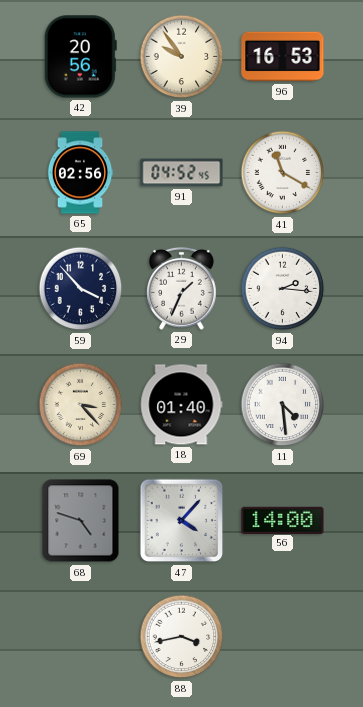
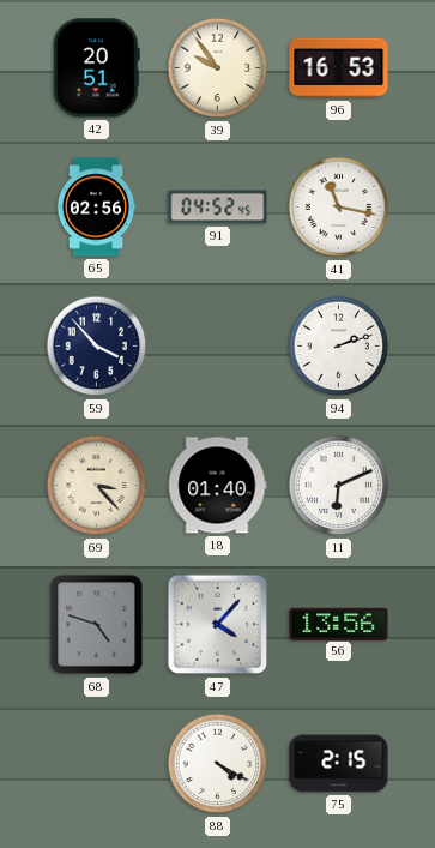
42: 20:56 -> 20:51
41: 11:20 -> 11:17
29: 1:34 -> none
94: 2:16 -> 2:12
11: 4:29 -> 6:11
56: 14:00 -> 13:56
88: 3:43 -> 4:20
75: none -> 2:15
